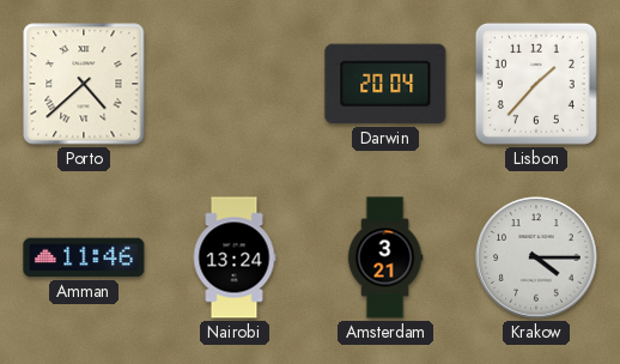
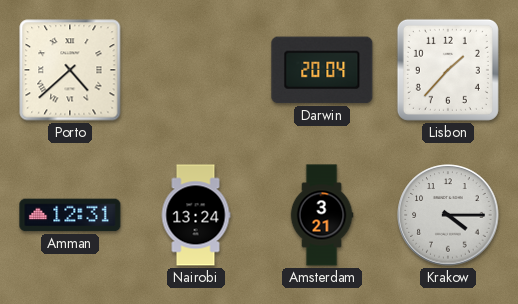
Amman: 11:46 -> 12:31
